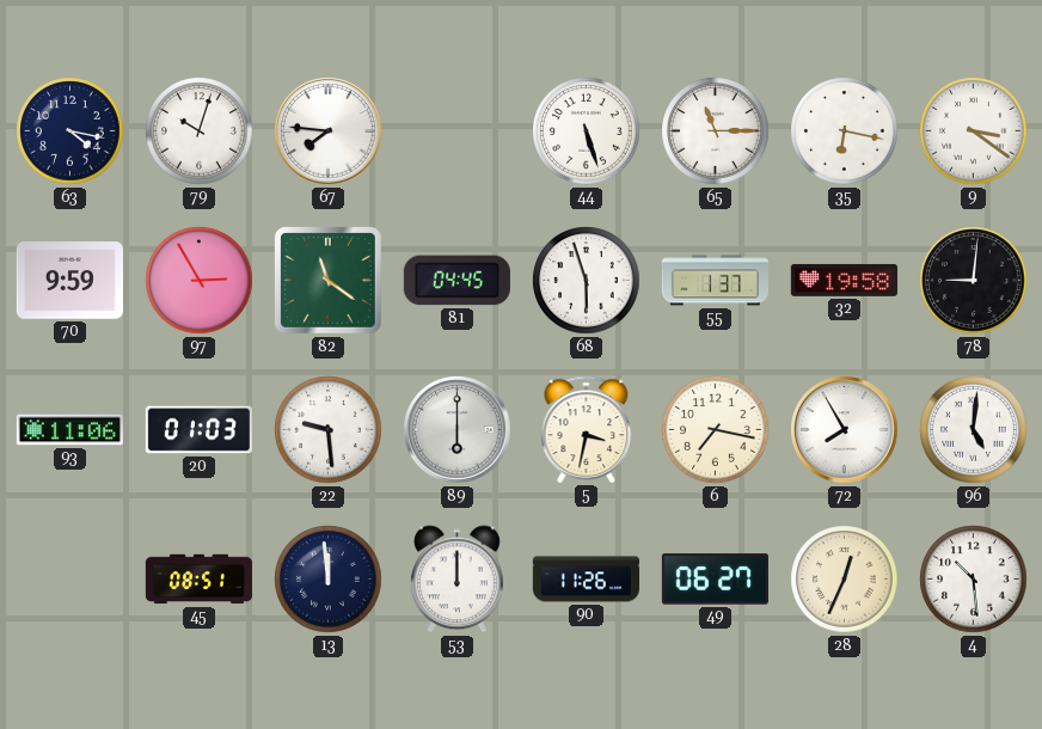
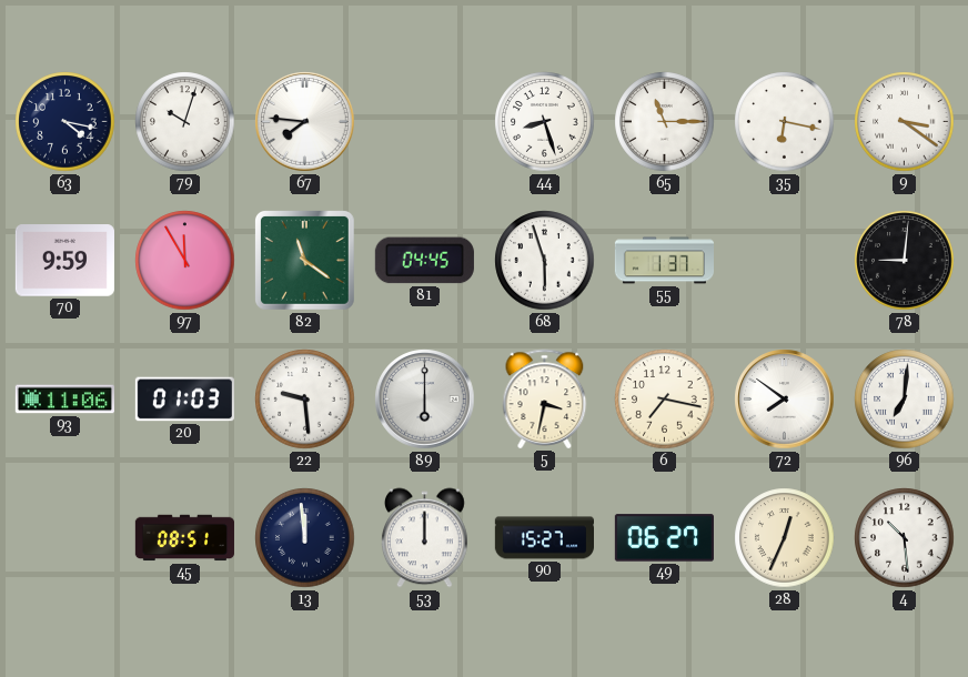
44: 5:27 -> 8:27
97: 2:55 -> 11:55
32: 19:58 -> none
72: 7:55 -> 7:51
96: 5:01 -> 7:01
90: 11:26 -> 15:27
